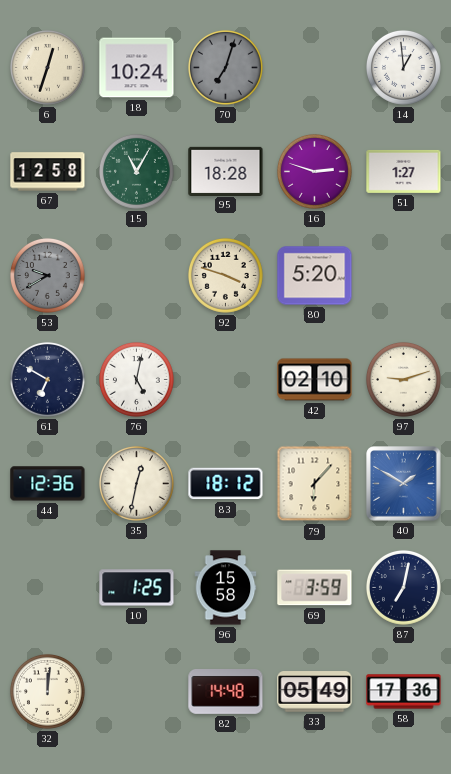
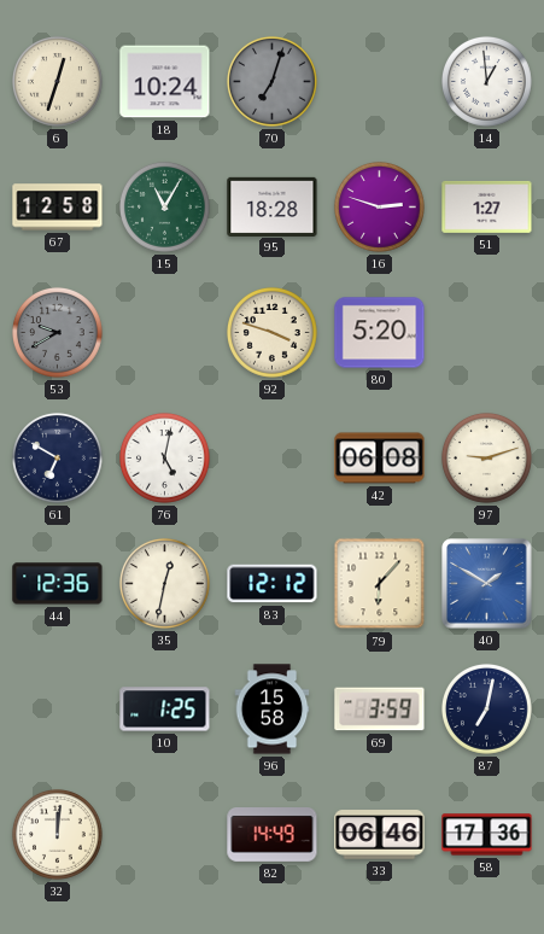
42: 02:10 -> 06:08
83: 18:12 -> 12:12
82: 14:48 -> 14:49
33: 05:49 -> 06:46
